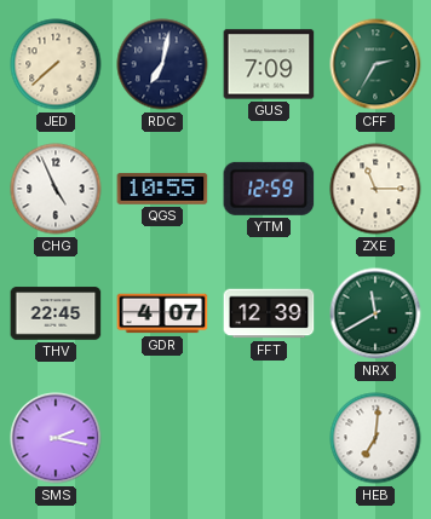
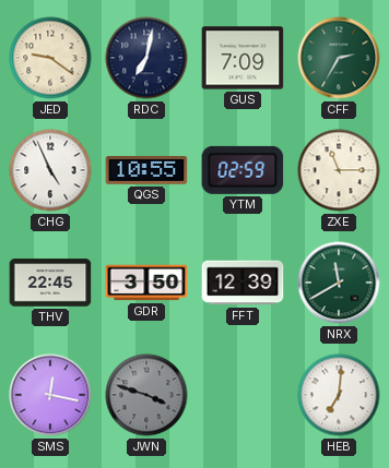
JED: 7:38 -> 9:21
YTM: 12:59 -> 02:59
GDR: 4:07 -> 3:50
SMS: 2:17 -> 12:17
JWN: none -> 3:48
